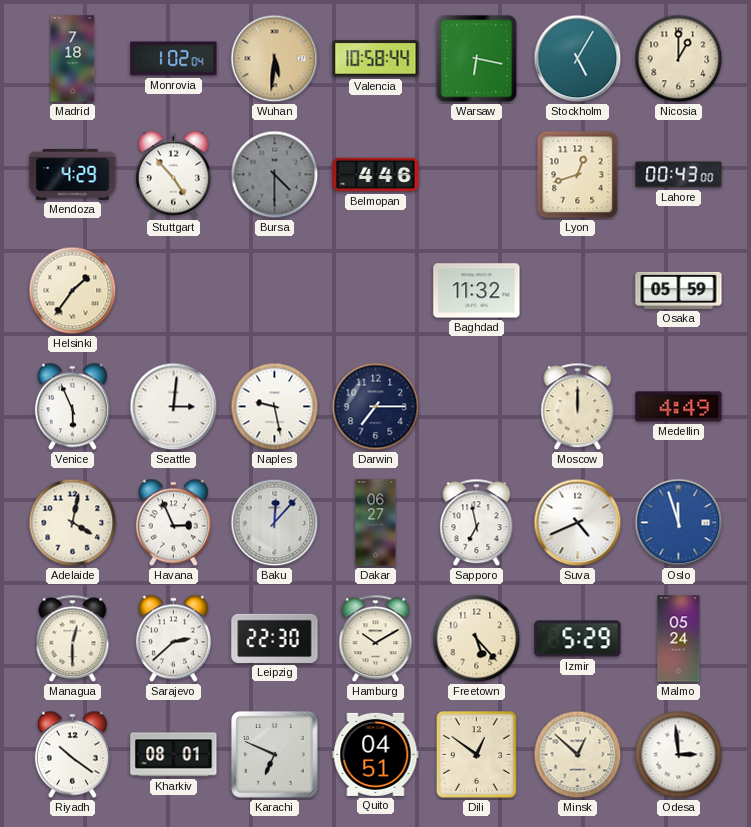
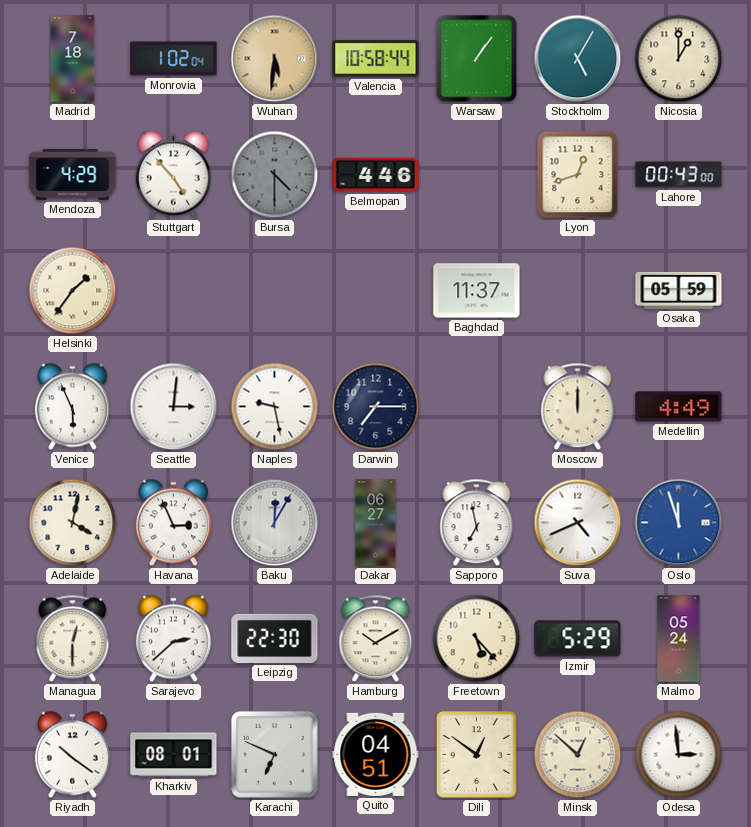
Warsaw: 6:17 -> 1:06
Baghdad: 11:32 -> 11:37
Baku: 12:07 -> 12:05
